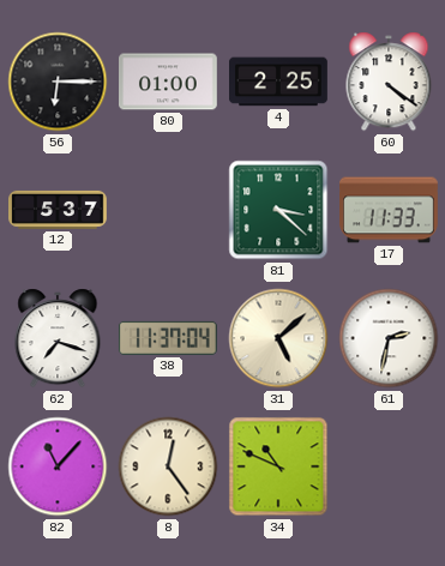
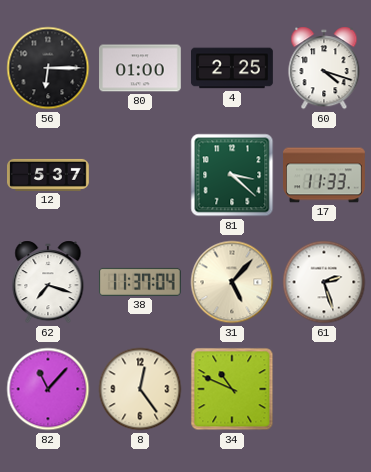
60: 4:21 -> 4:18
31: 5:08 -> 5:07
61: 2:32 -> 2:27
